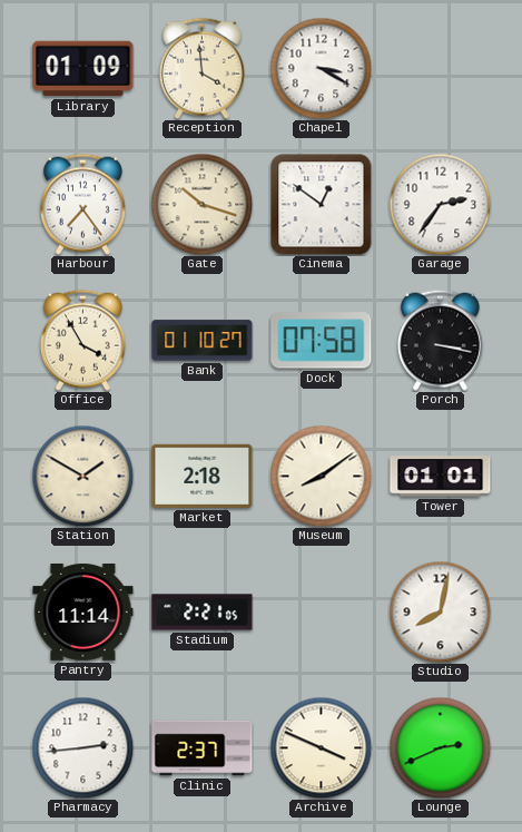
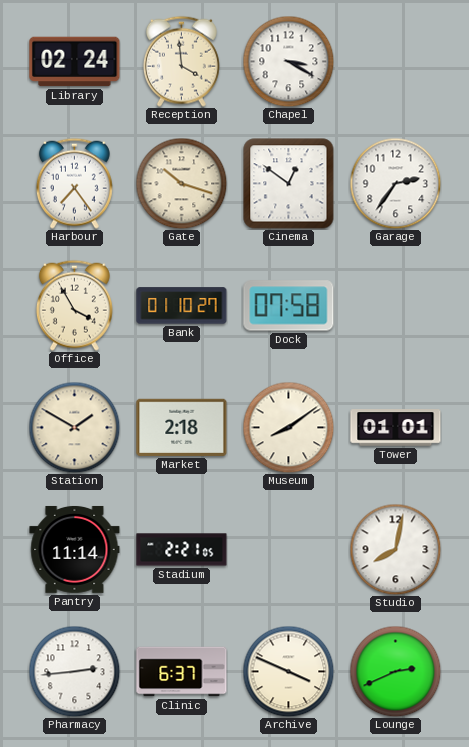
Library: 01:09 -> 02:24
Porch: 3:17 -> none
Clinic: 2:37 -> 6:37
